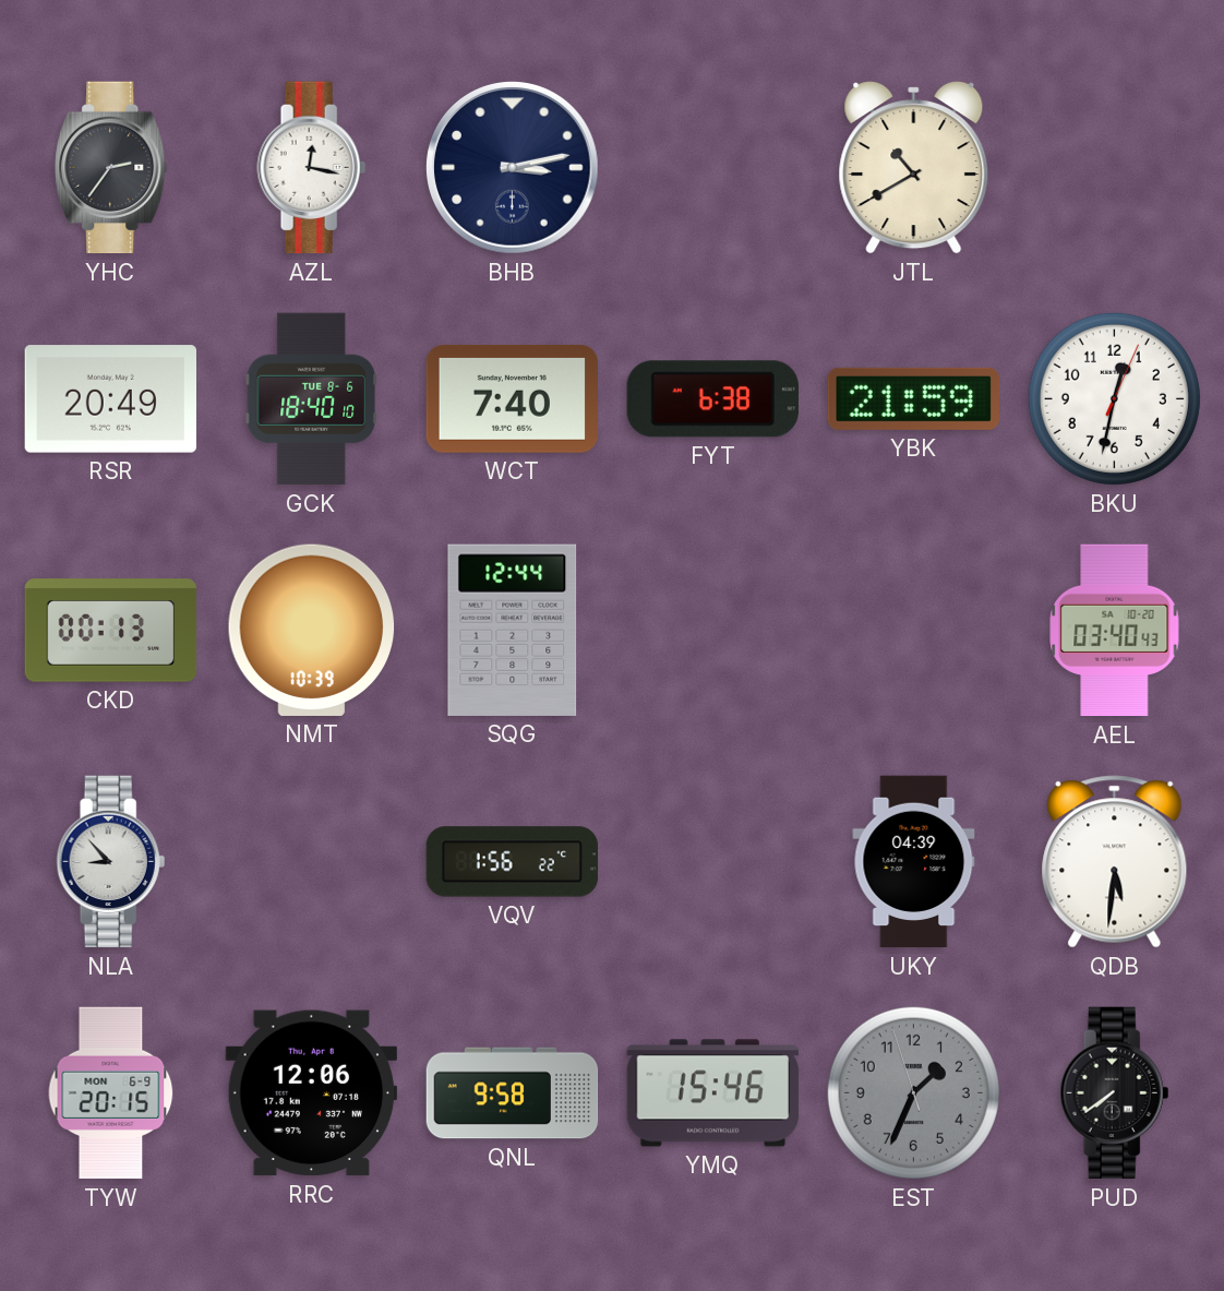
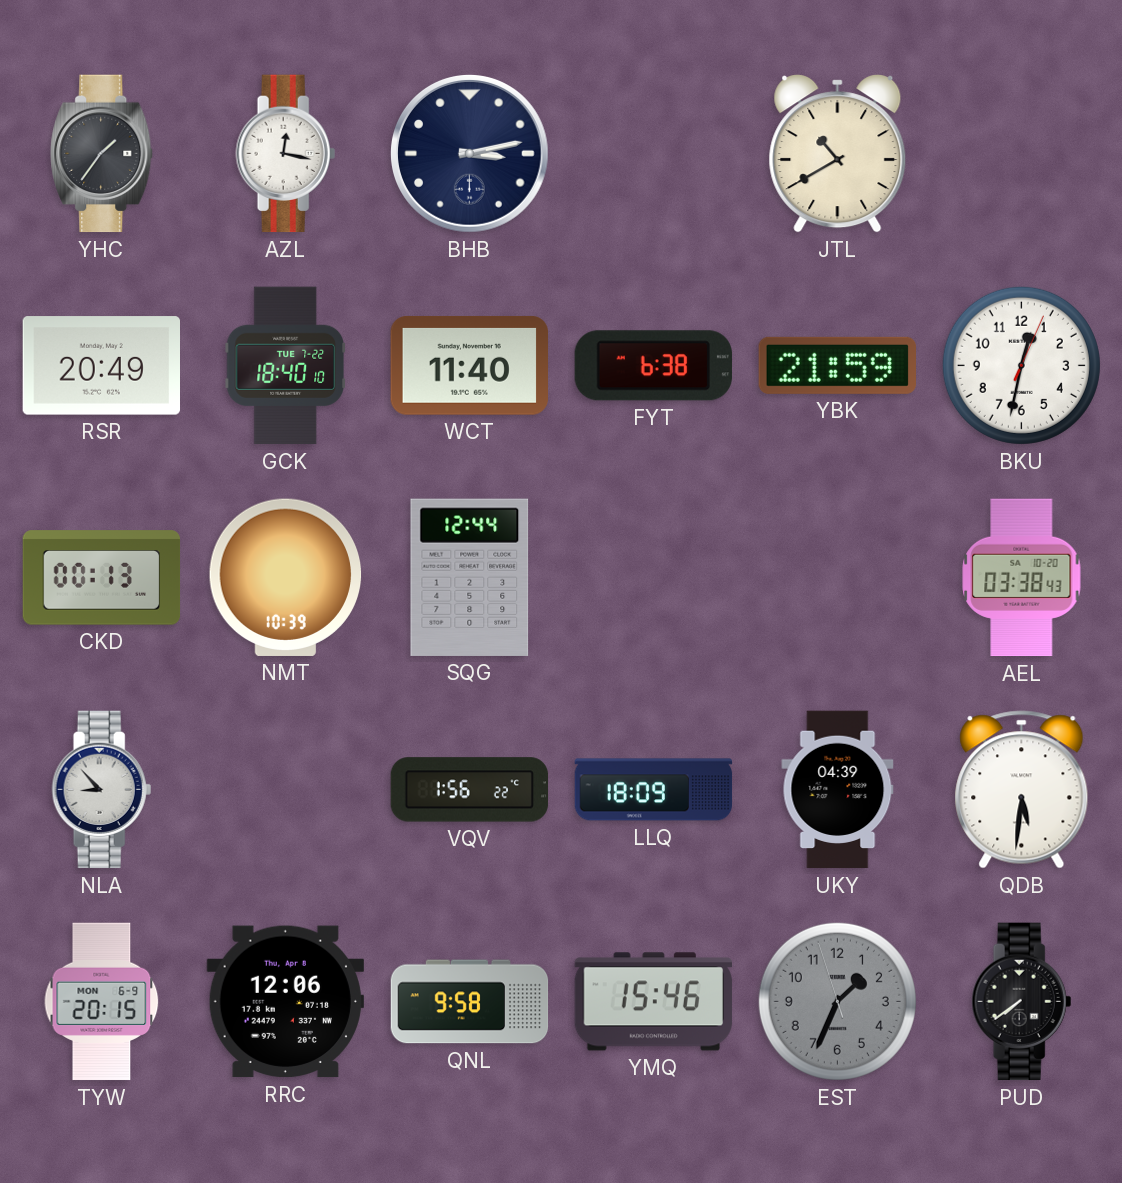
YHC: 2:36 -> 1:36
GCK date: TUE 8-6 -> TUE 7-22
WCT: 7:40 -> 11:40
AEL: 03:40 -> 03:38
LLQ: none -> 18:09
